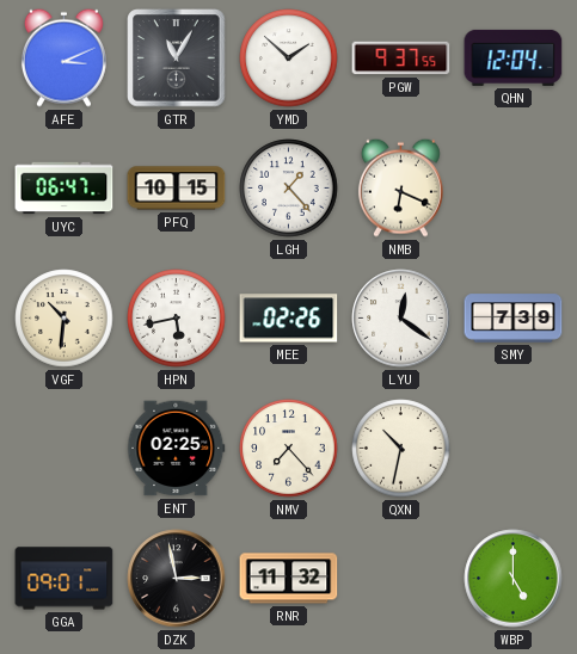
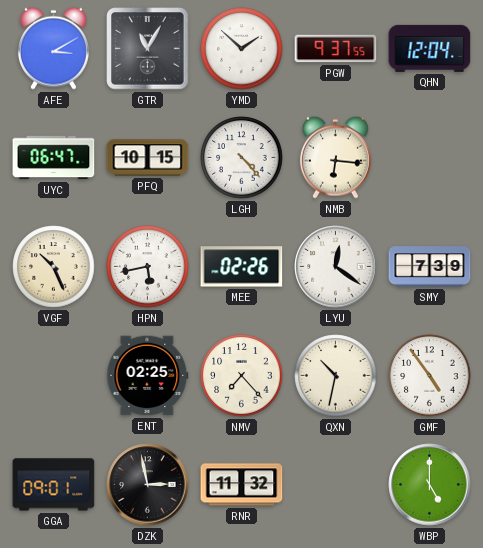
AFE: 3:11 -> 3:10
LGH: 1:23 -> 4:23
NMB: 6:19 -> 6:16
VGF: 10:31 -> 10:26
GMF: none -> 4:54
